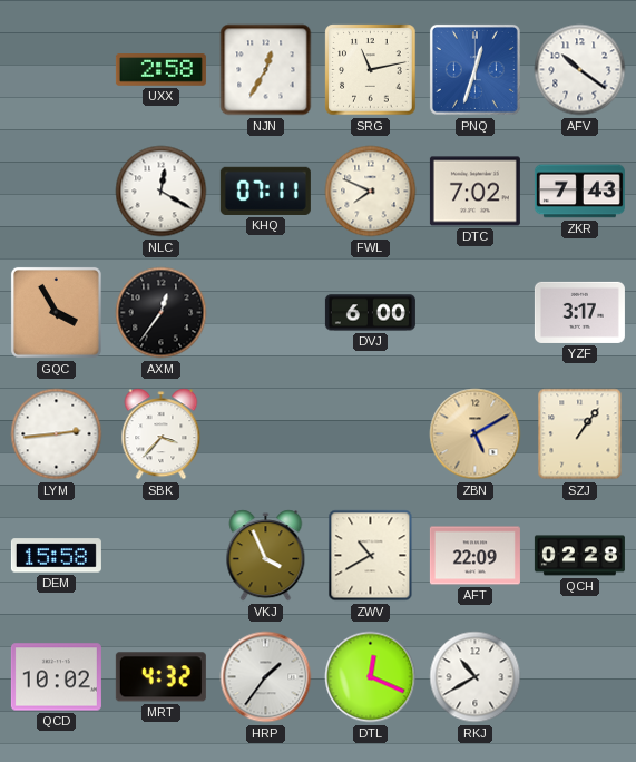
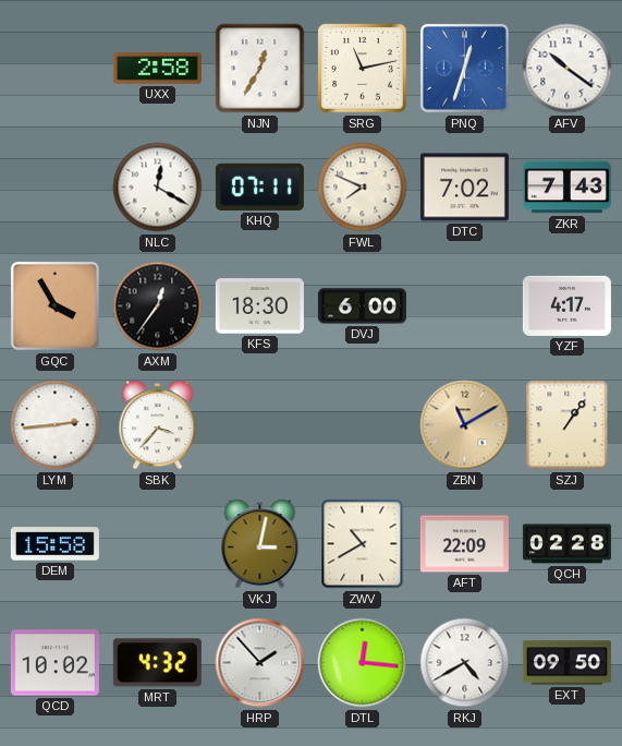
KFS: none -> 18:30
YZF: 3:17 -> 4:17
ZBN: 5:10 -> 11:10
VKJ: 3:56 -> 3:02
HRP: 1:36 -> 1:53
DTL: 12:19 -> 12:16
RKJ: 10:40 -> 4:40
EXT: none -> 09:50
